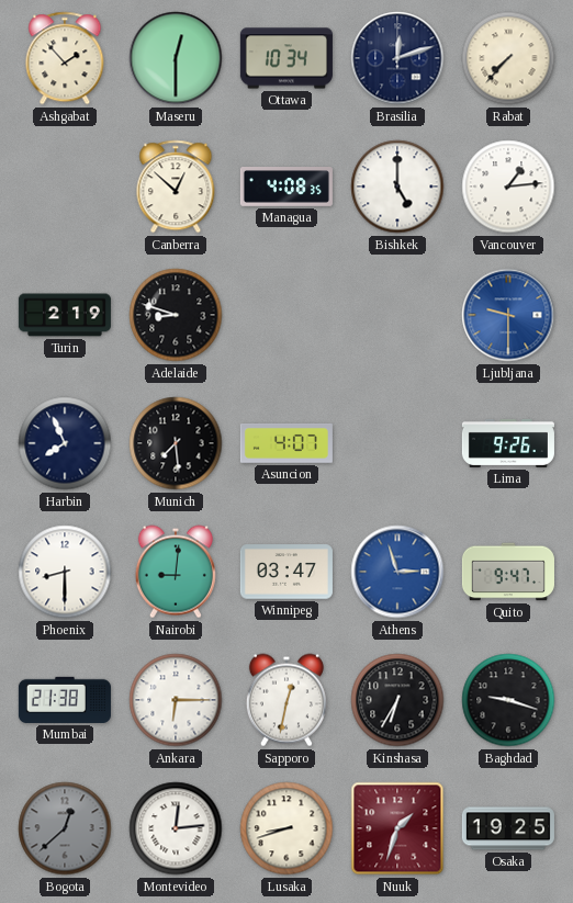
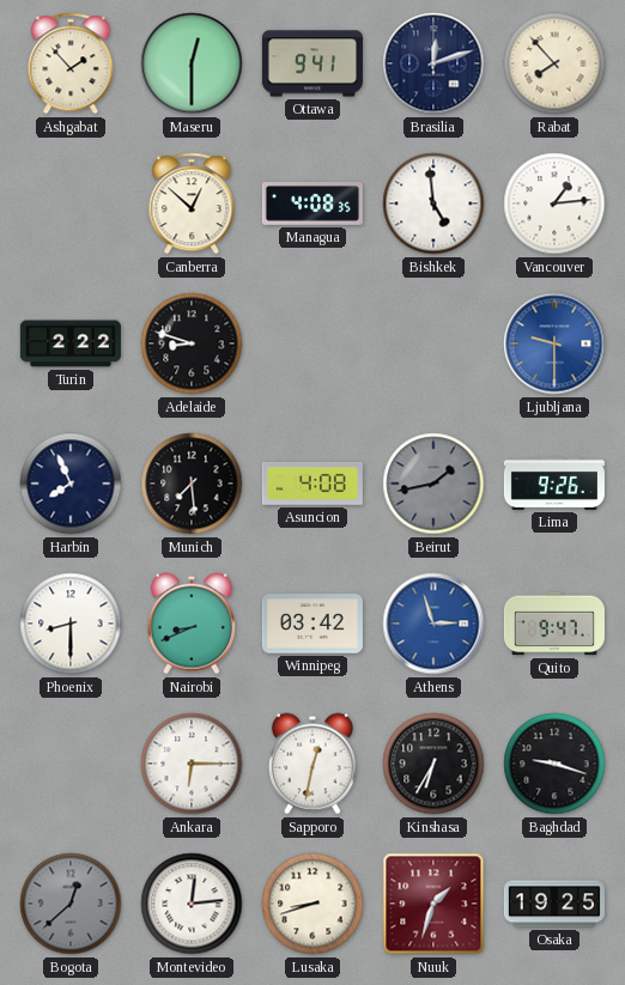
Ottawa: 10:34 -> 9:41
Rabat: 7:37 -> 7:53
Bishkek: 5:00 -> 4:59
Turin: 2:19 -> 2:22
Asuncion: 4:07 -> 4:08
Beirut: none -> 1:43
Nairobi: 9:01 -> 8:41
Winnipeg: 03:47 -> 03:42
Mumbai: 21:38 -> none
